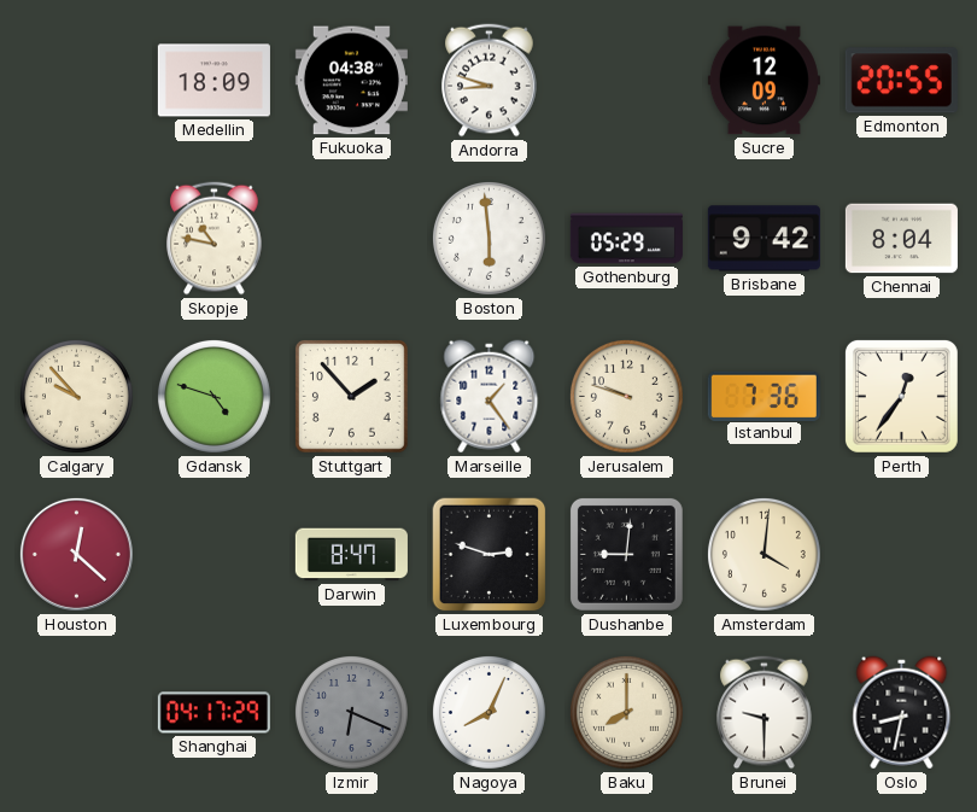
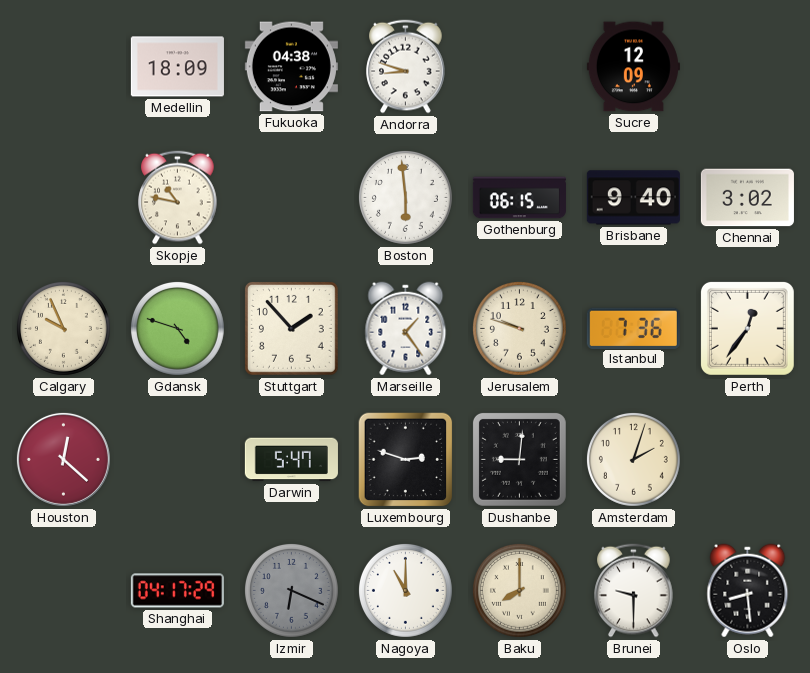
Edmonton: 20:55 -> none
Gothenburg: 05:29 -> 06:15
Brisbane: 9:42 -> 9:40
Chennai: 8:04 -> 3:02
Calgary: 9:53 -> 9:56
Darwin: 8:47 -> 5:47
Amsterdam: 4:01 -> 2:03
Nagoya: 8:04 -> 11:00
Oslo: 8:32 -> 8:29
